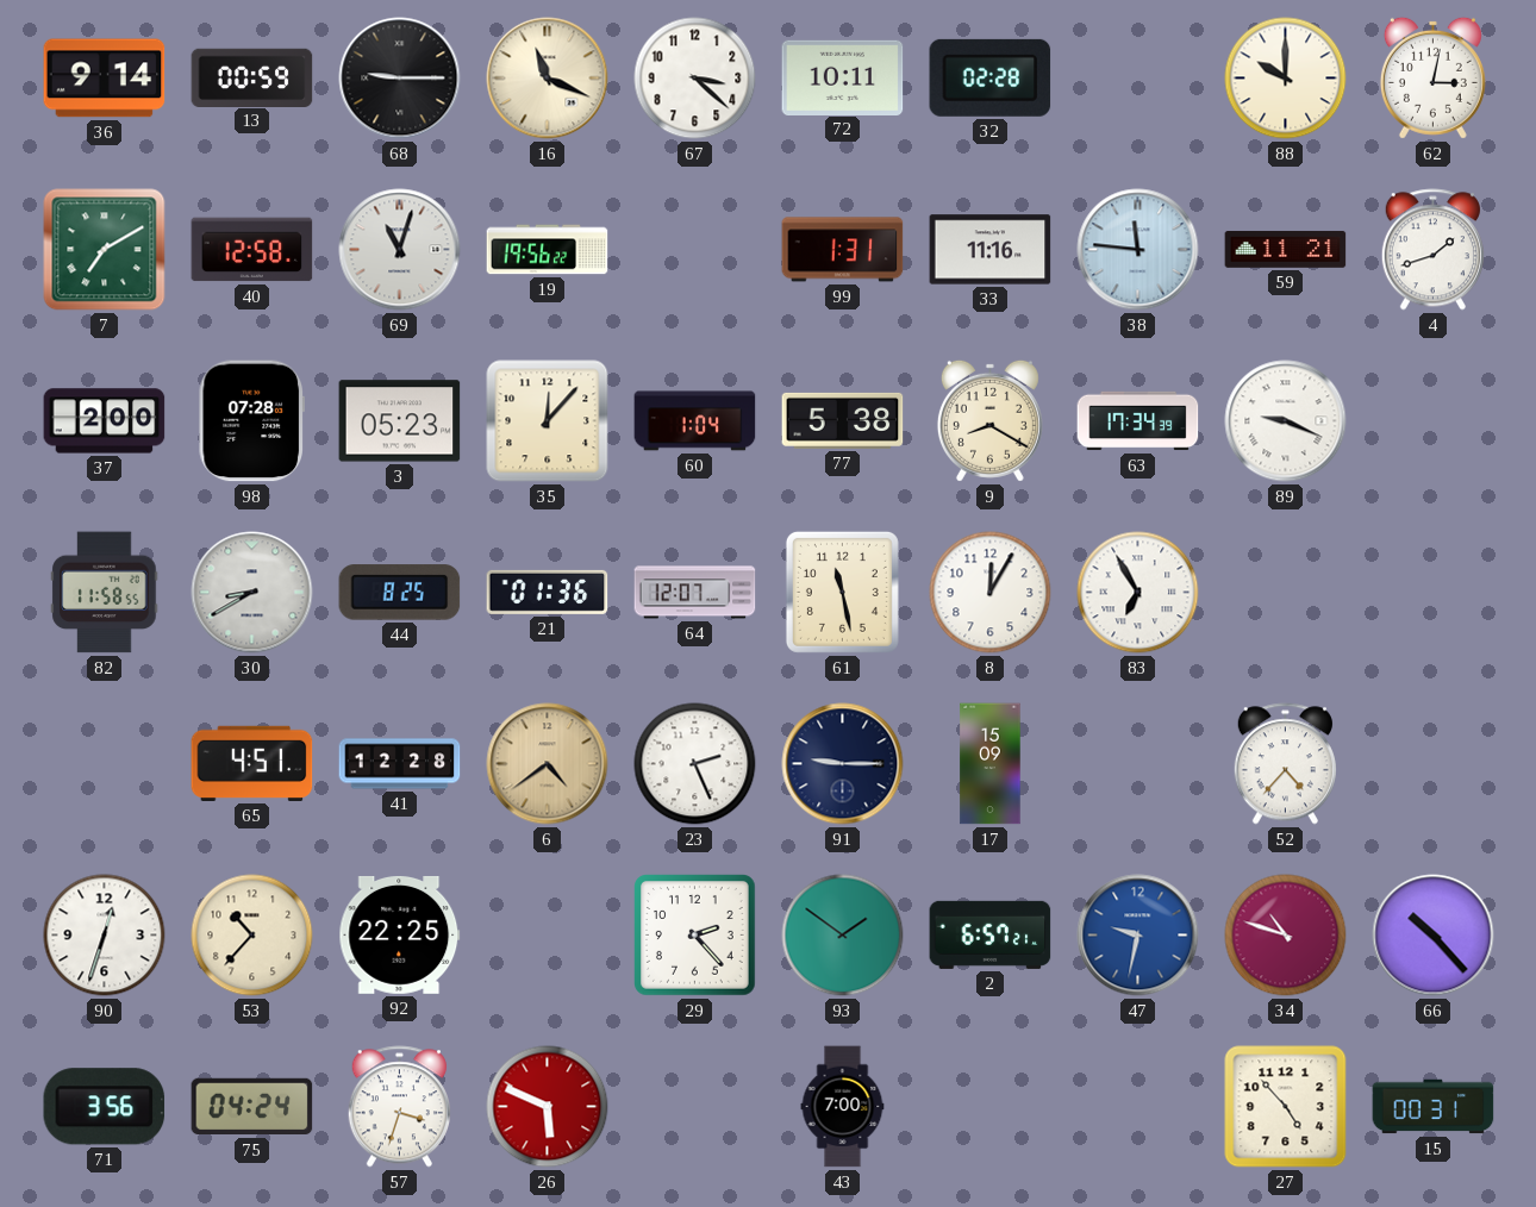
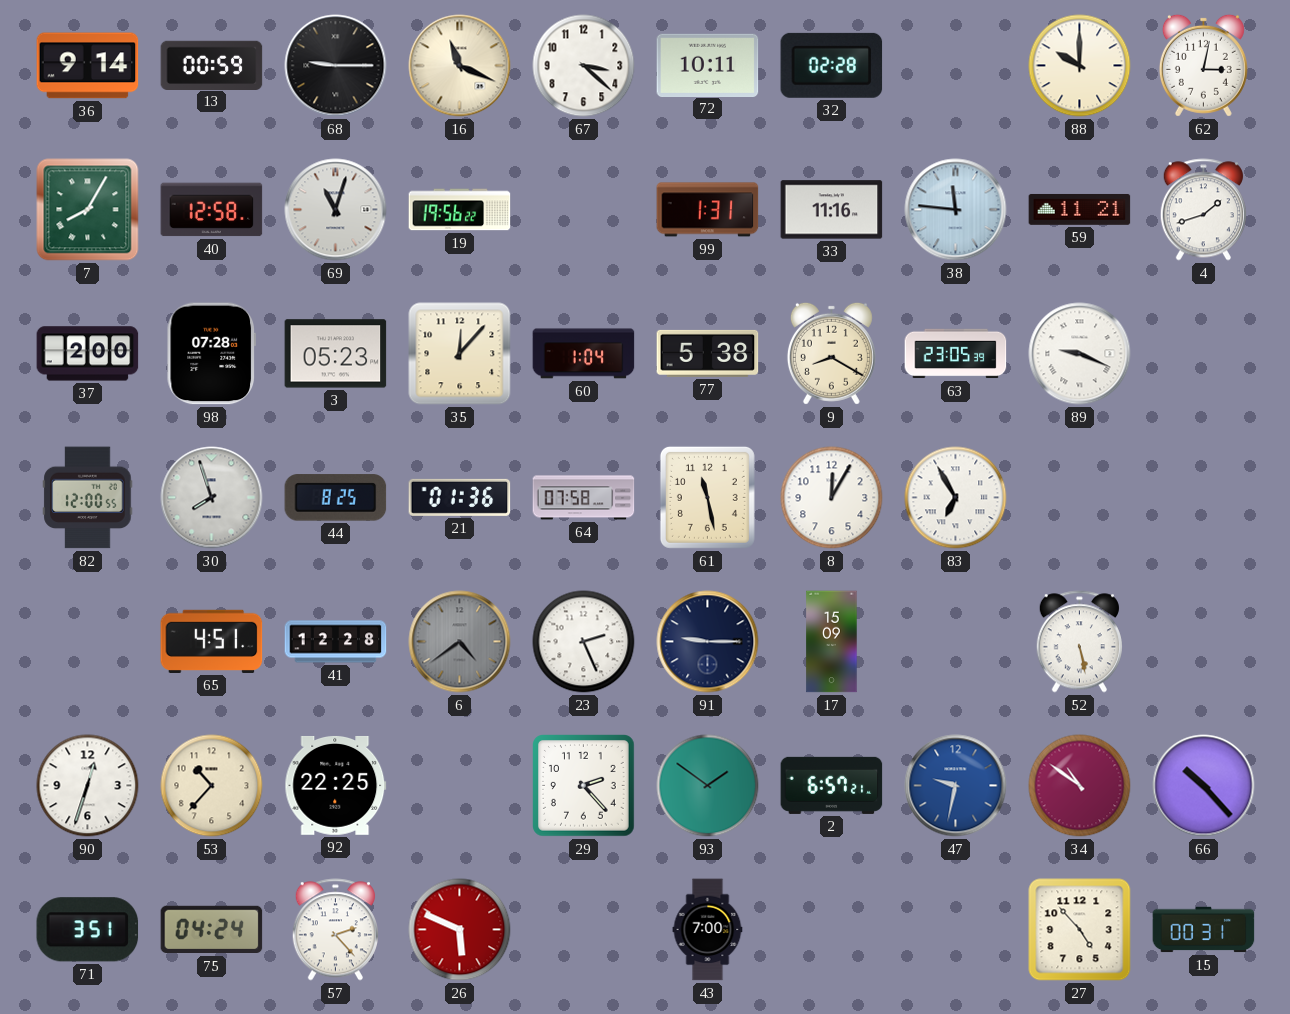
7: 7:10 -> 8:05
63: 17:34 -> 23:05
82: 11:58 -> 12:00
30: 8:40 -> 7:57
64: 12:07 -> 07:58
6 dial: champagne -> grey
52: 4:37 -> 5:28
34: 10:48 -> 10:51
71: 3:56 -> 3:51
57: 3:33 -> 2:23
